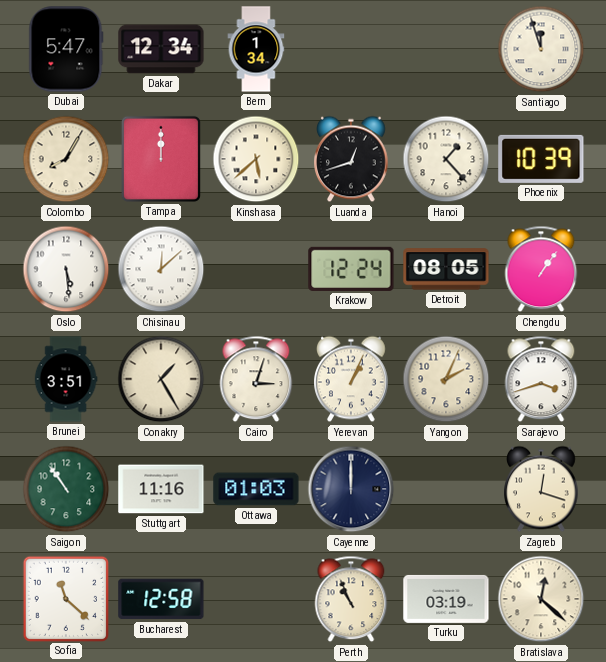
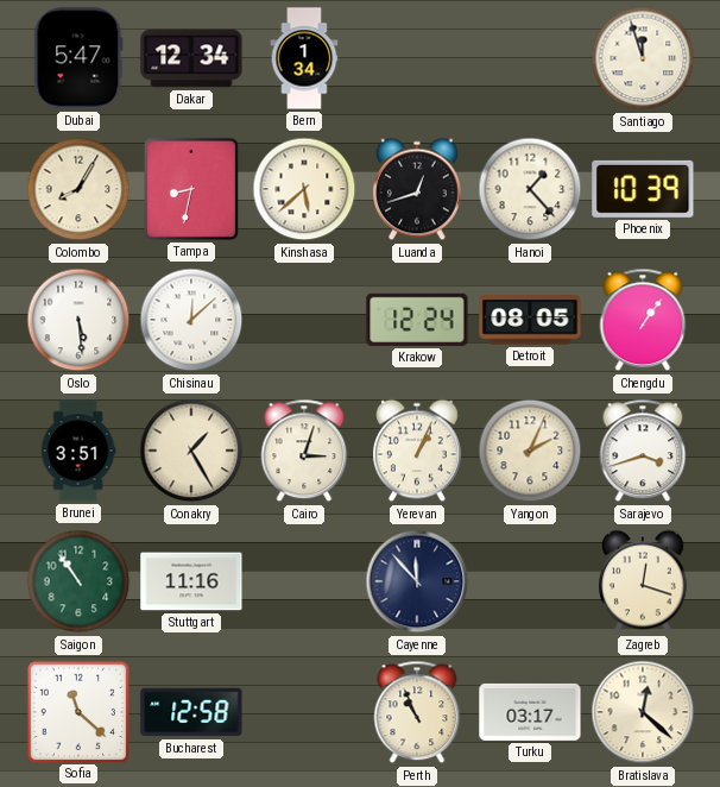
Tampa: 12:00 -> 8:32
Ottawa: 01:03 -> none
Cayenne: 12:00 -> 11:53
Turku: 03:19 -> 03:17
